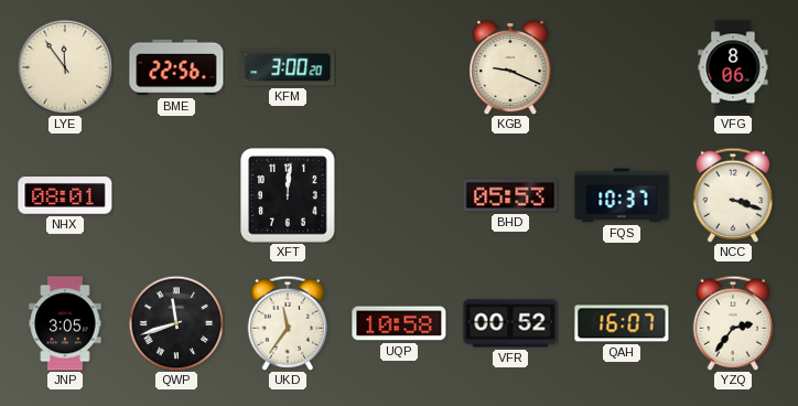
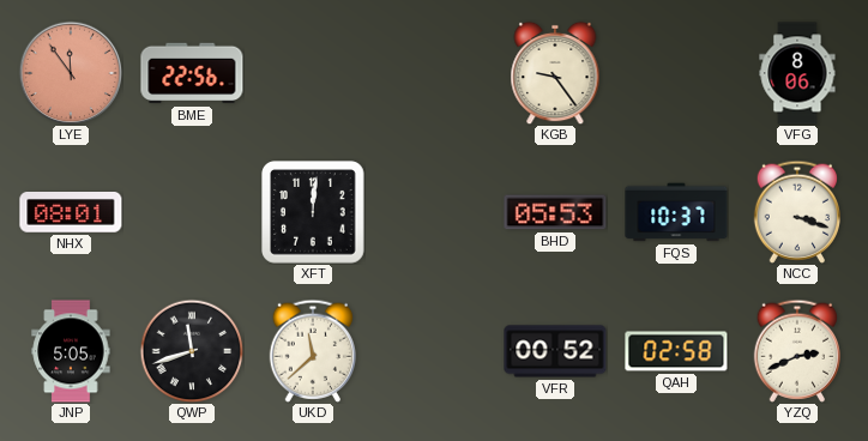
LYE dial: cream -> salmon
KFM: 3:00 -> none
KGB: 9:19 -> 9:24
JNP: 3:05 -> 5:05
UKD: 11:36 -> 11:38
UQP: 10:58 -> none
QAH: 16:07 -> 02:58
YZQ: 2:36 -> 2:41
